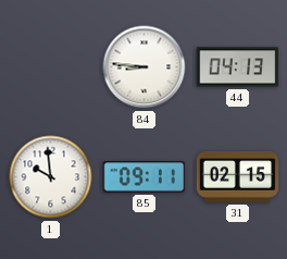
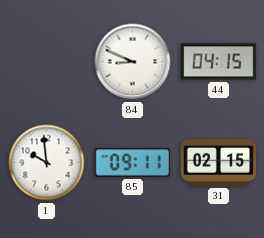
84: 8:46 -> 8:49
44: 04:13 -> 04:15
